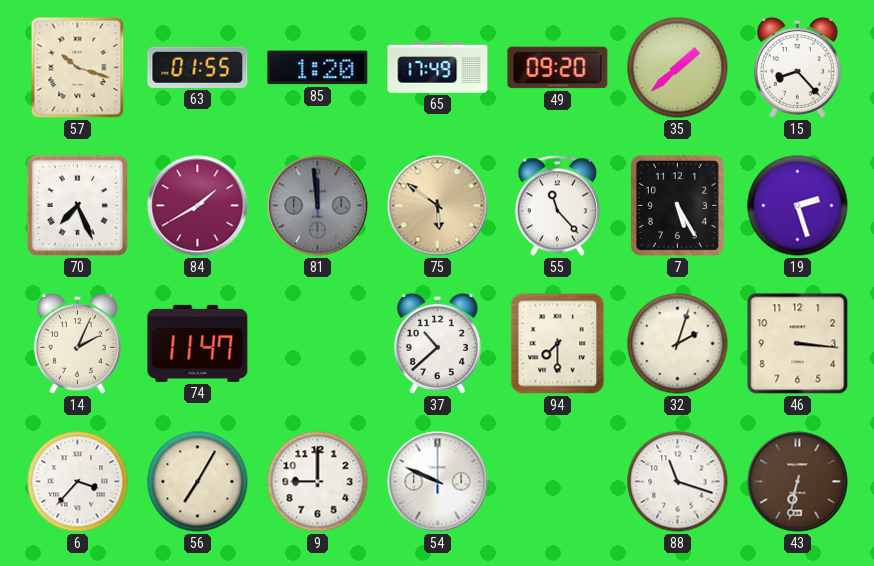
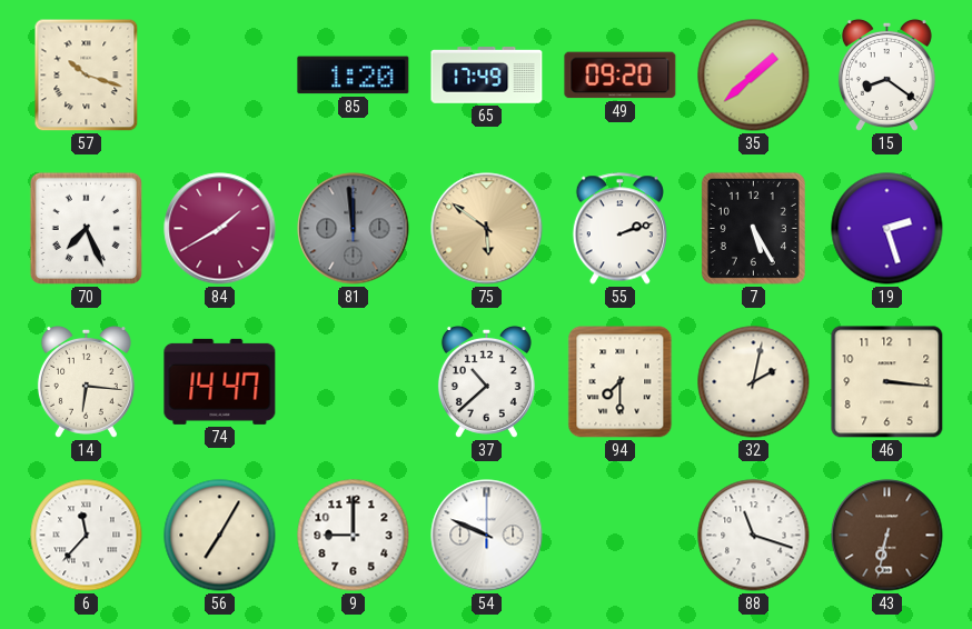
63: 01:55 -> none
15: 8:23 -> 8:21
55: 11:23 -> 2:12
14: 2:04 -> 6:16
74: 11:47 -> 14:47
32: 2:03 -> 2:02
6: 3:37 -> 11:37
